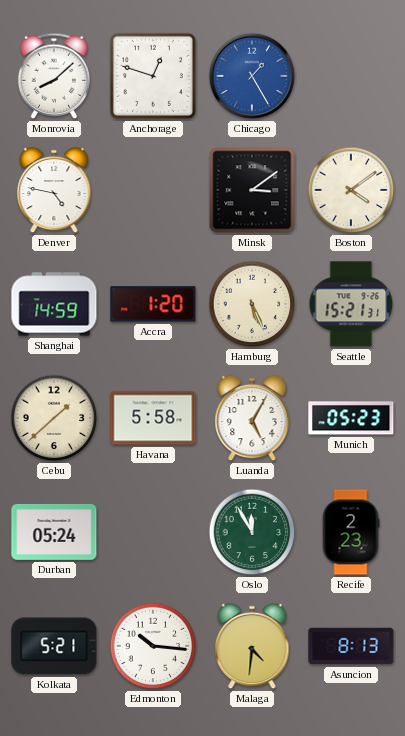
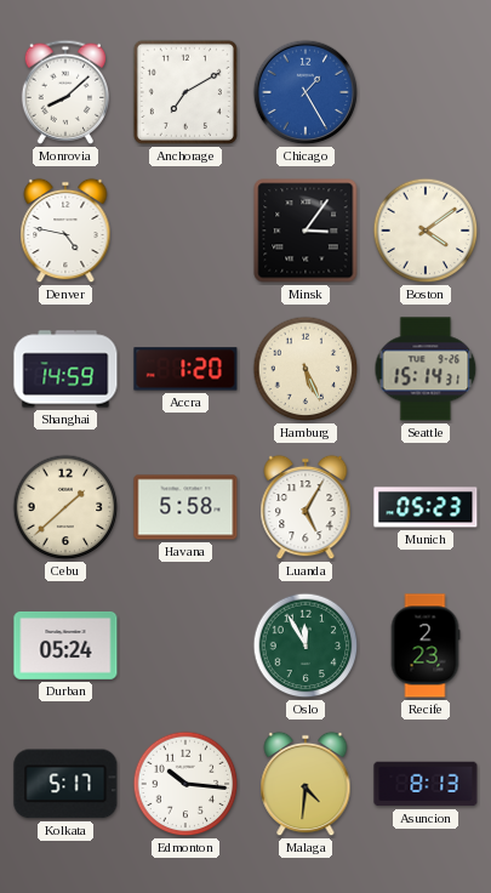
Anchorage: 12:48 -> 7:10
Minsk: 3:09 -> 3:06
Seattle: 15:21 -> 15:14
Kolkata: 5:21 -> 5:17
